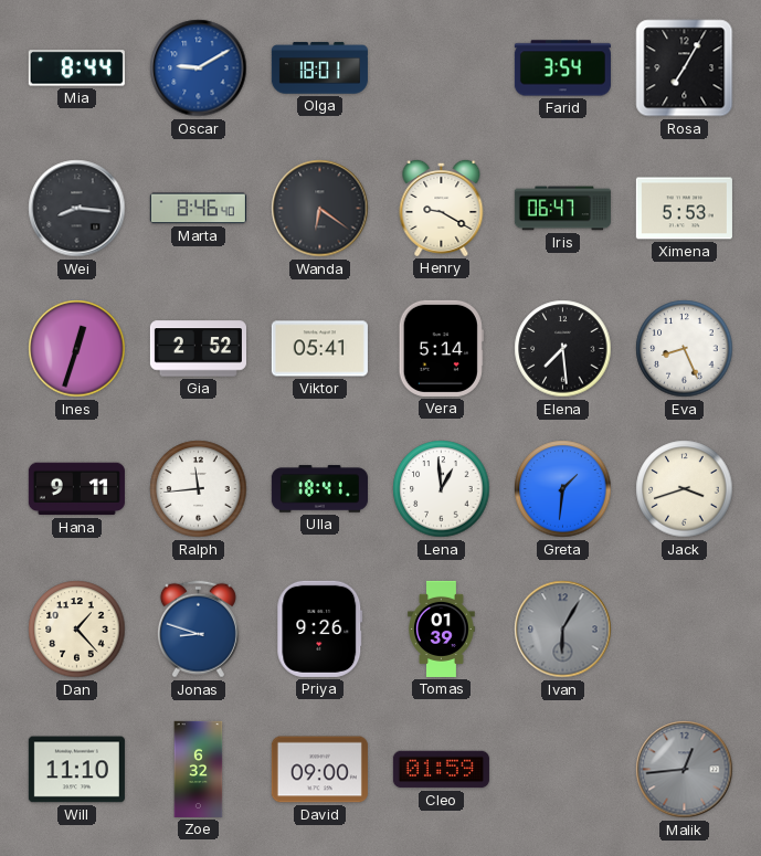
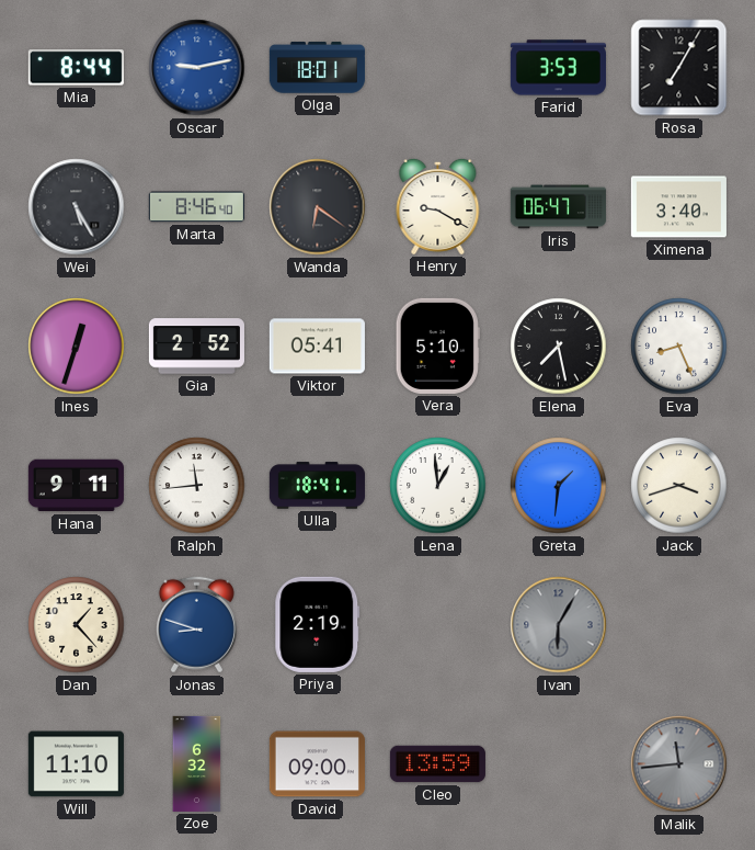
Oscar: 9:10 -> 9:13
Farid: 3:54 -> 3:53
Wei: 8:16 -> 5:25
Ximena: 5:53 -> 3:40
Vera: 5:14 -> 5:10
Elena: 7:29 -> 7:28
Priya: 9:26 -> 2:19
Tomas: 01:39 -> none
Cleo: 01:59 -> 13:59
Malik: 12:44 -> 11:44
